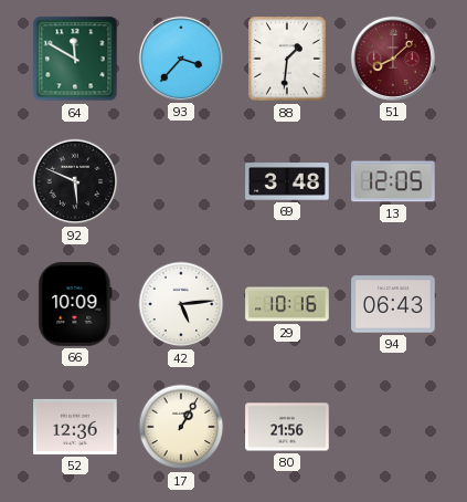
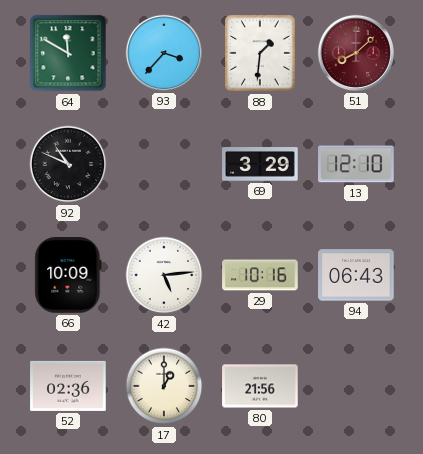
92: 5:49 -> 10:49
69: 3:48 -> 3:29
13: 12:05 -> 12:10
52: 12:36 -> 02:36
17: 1:05 -> 1:00
